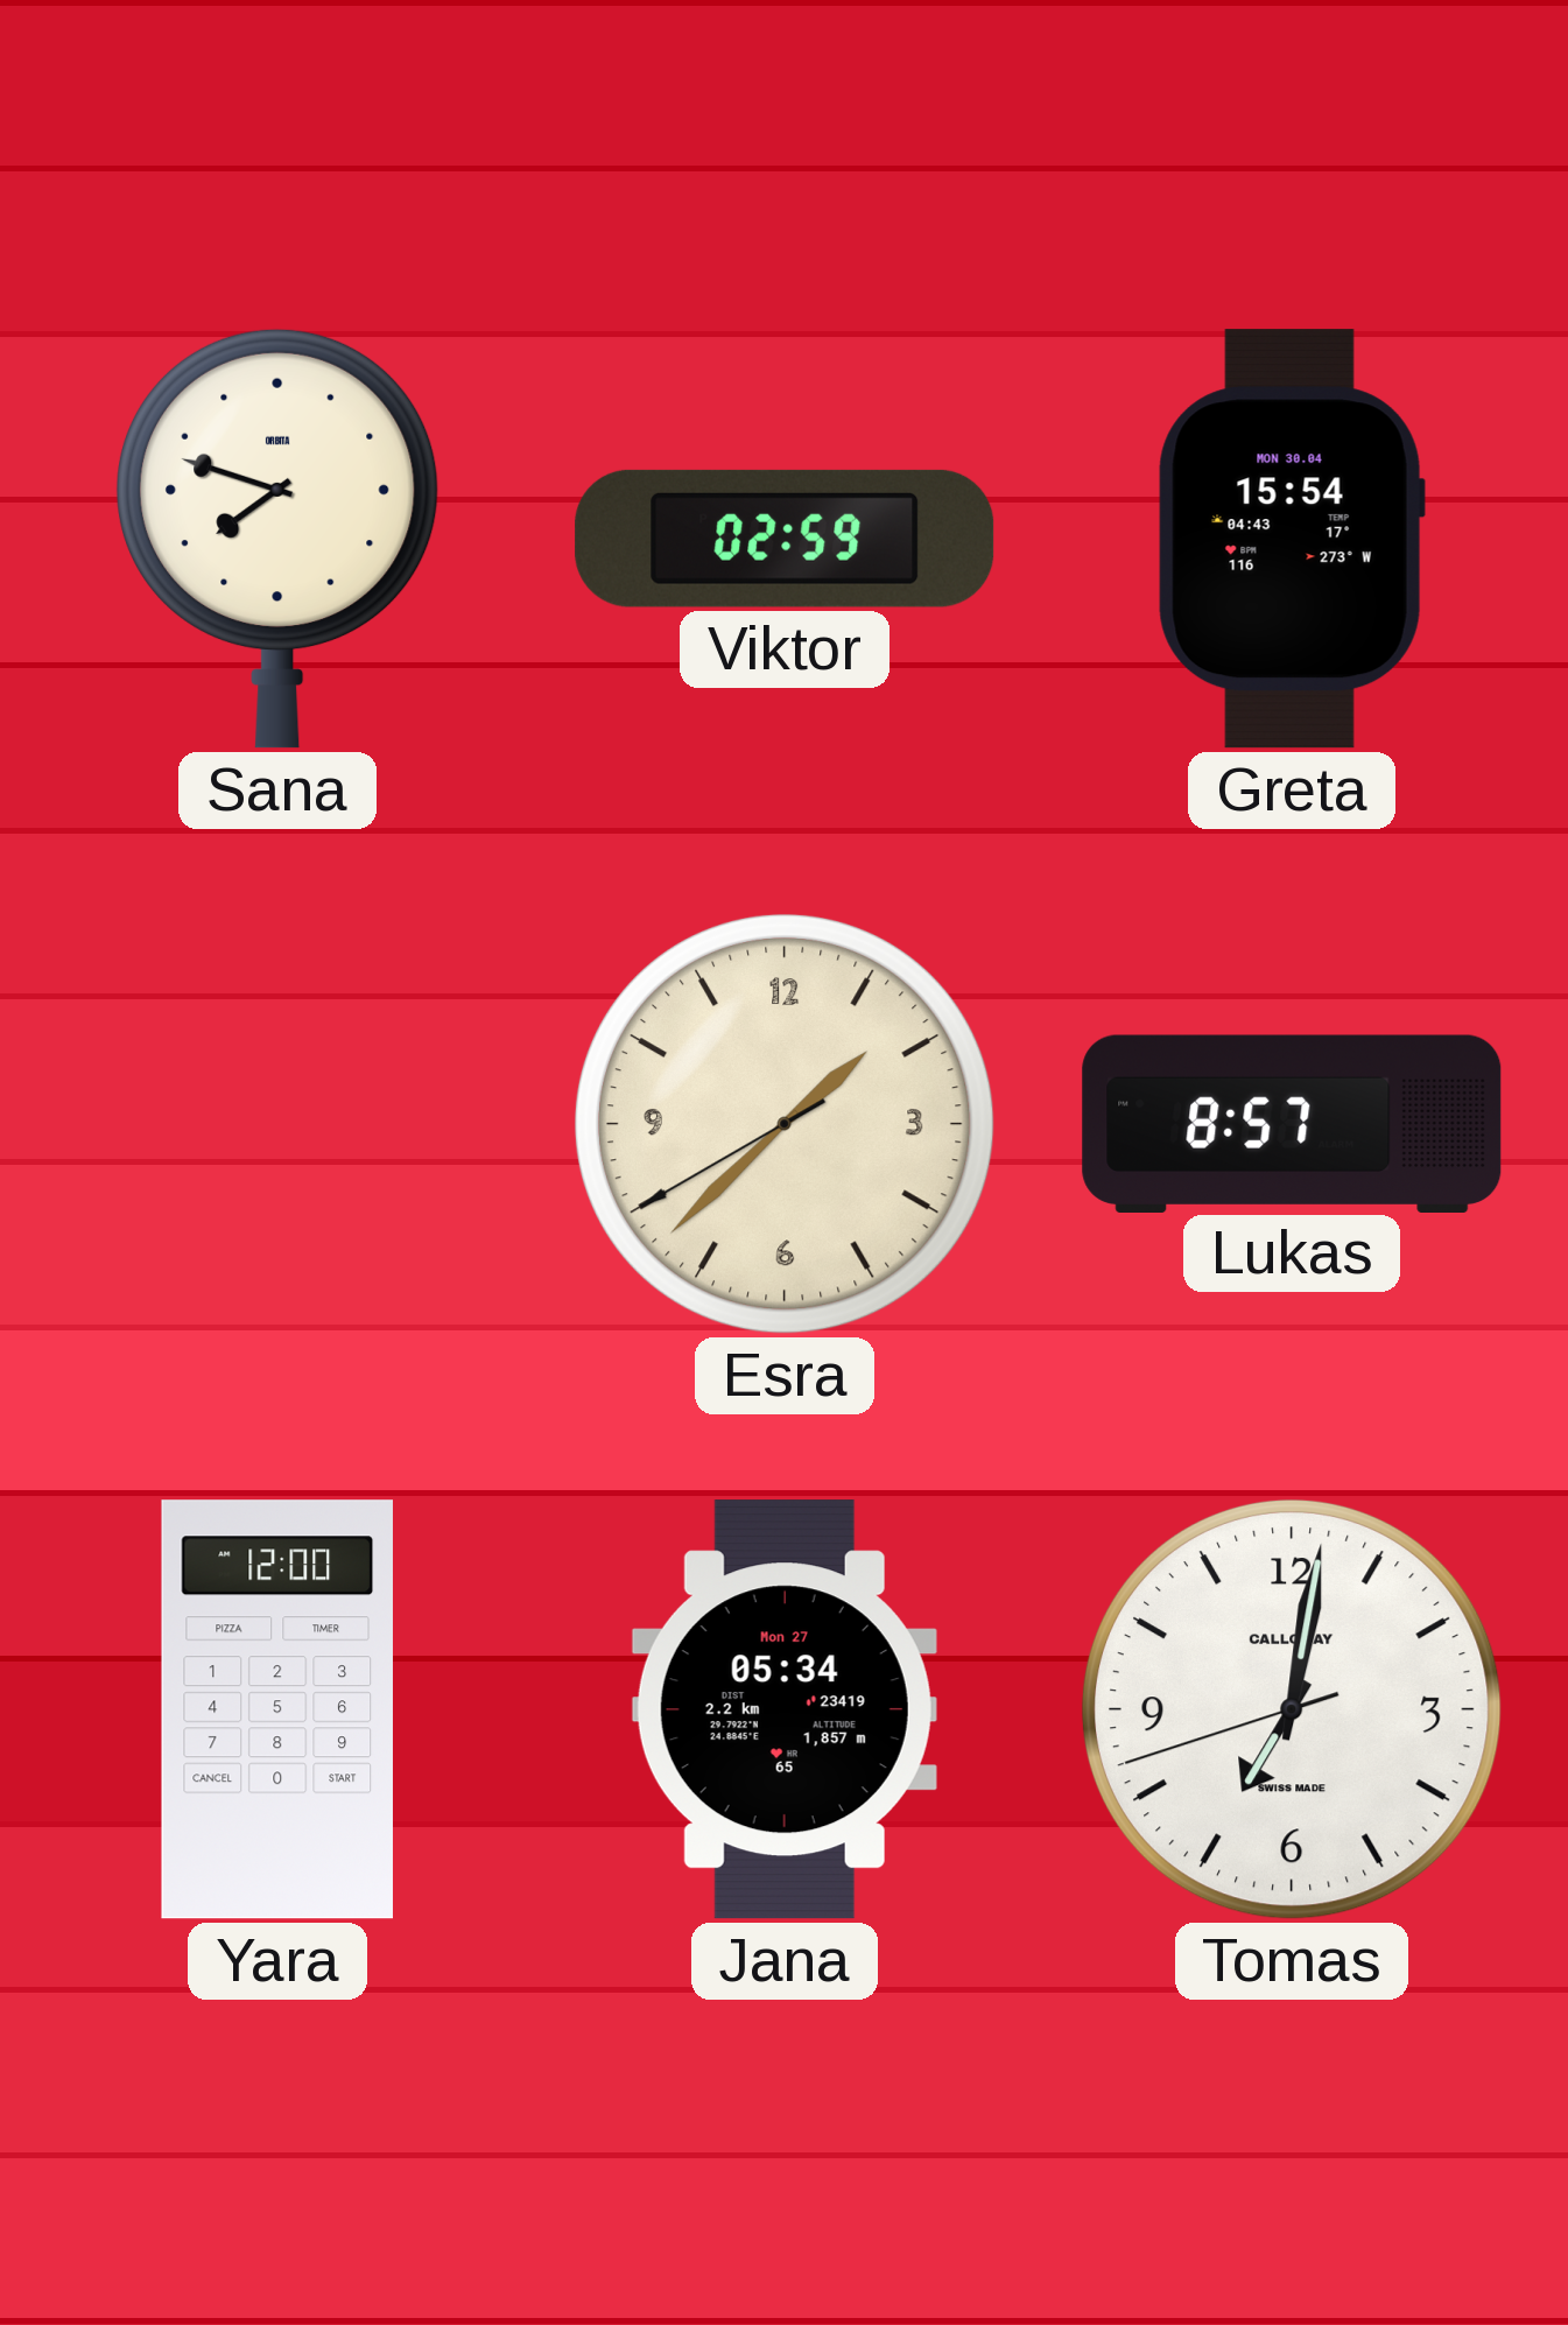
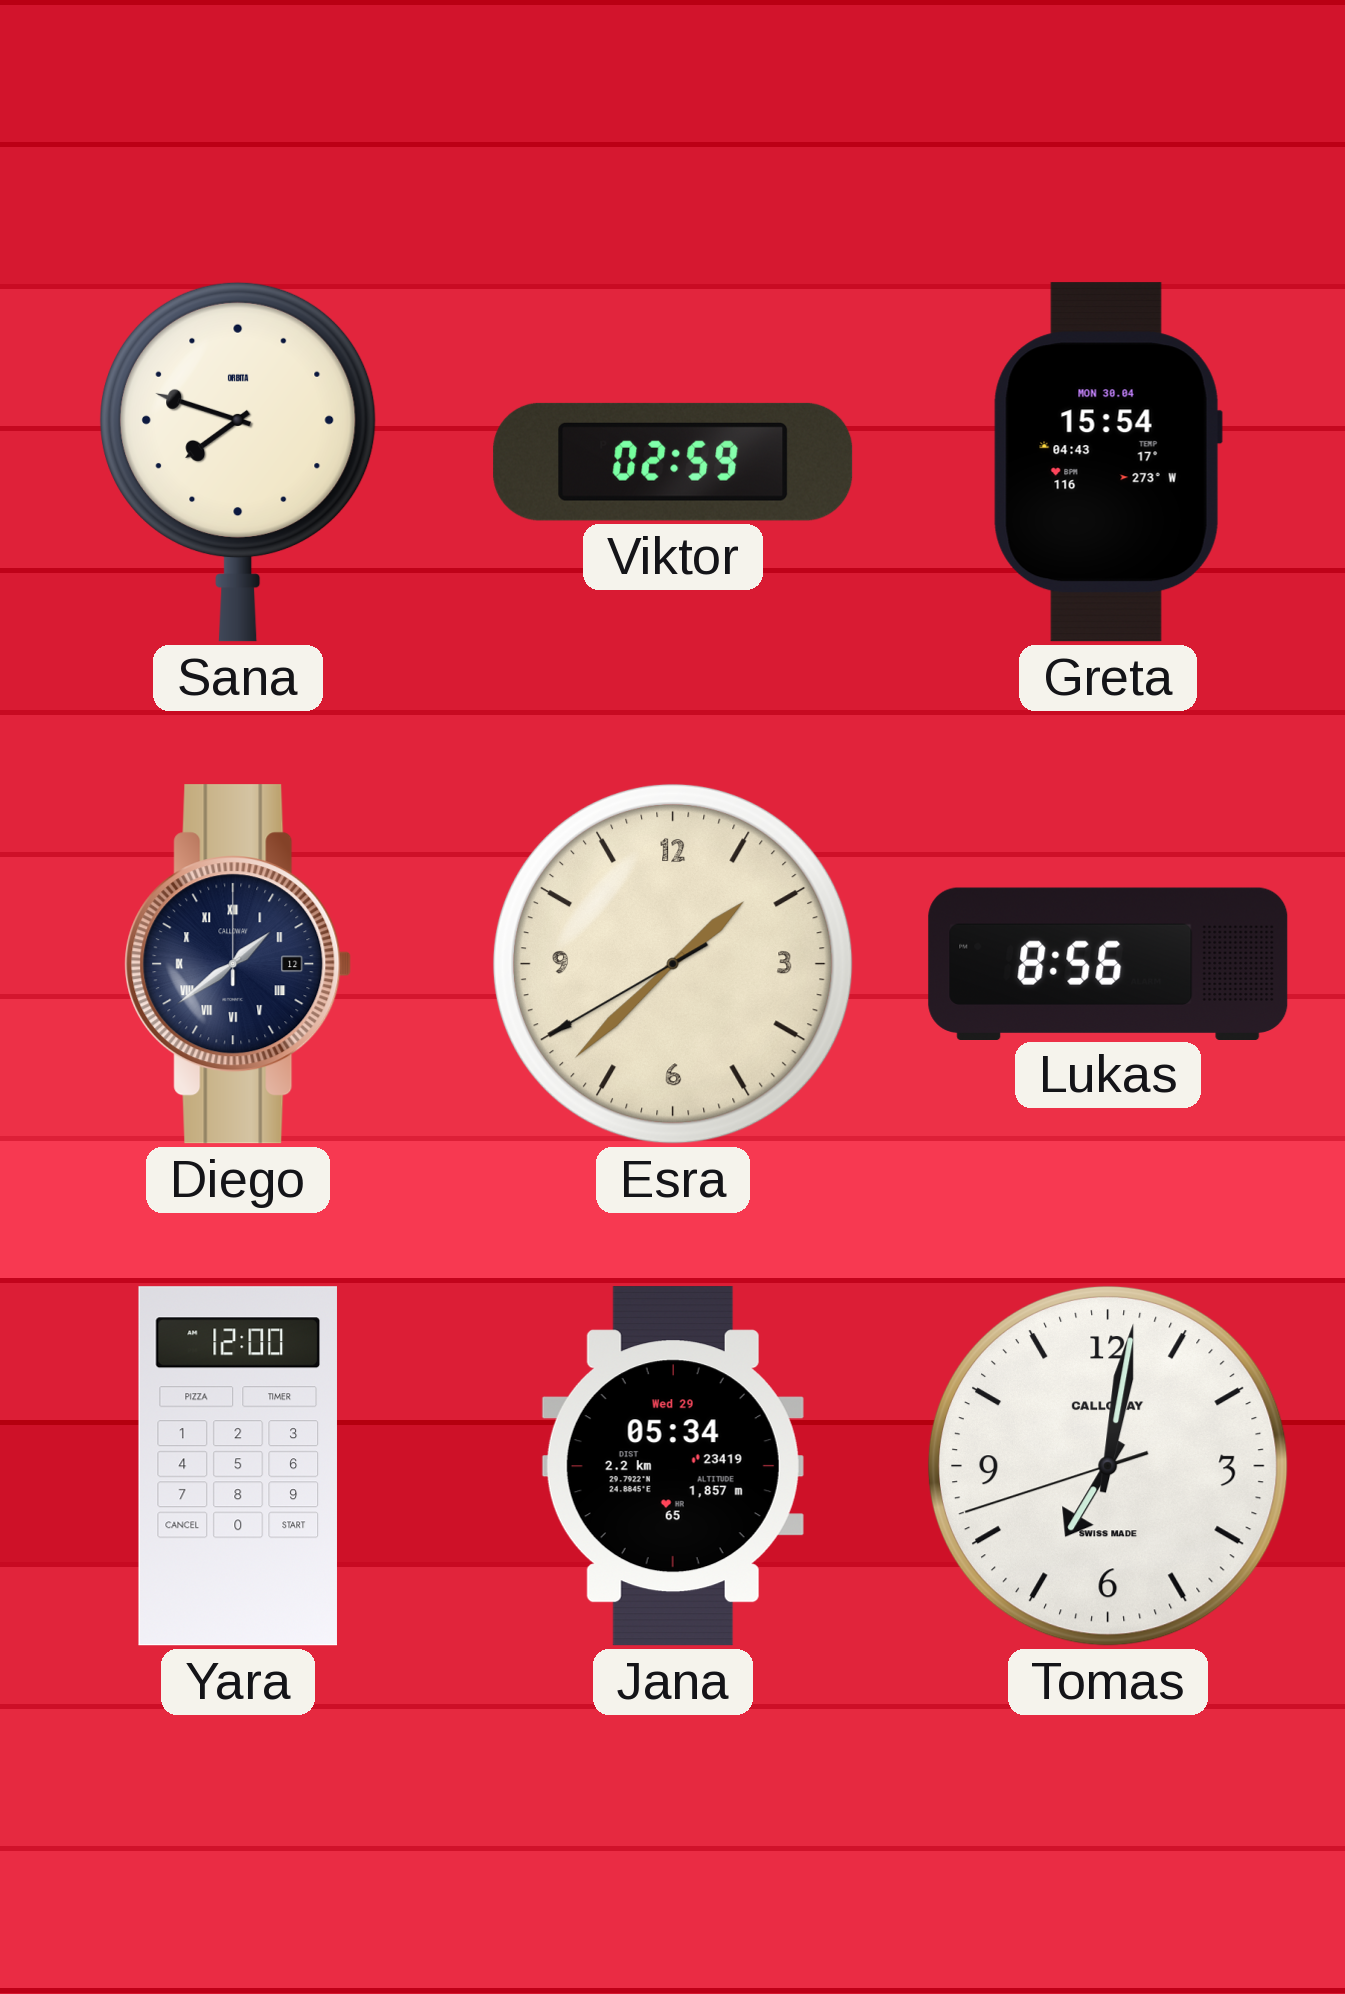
Diego: none -> 1:39
Lukas: 8:57 -> 8:56
Jana date: Mon 27 -> Wed 29
